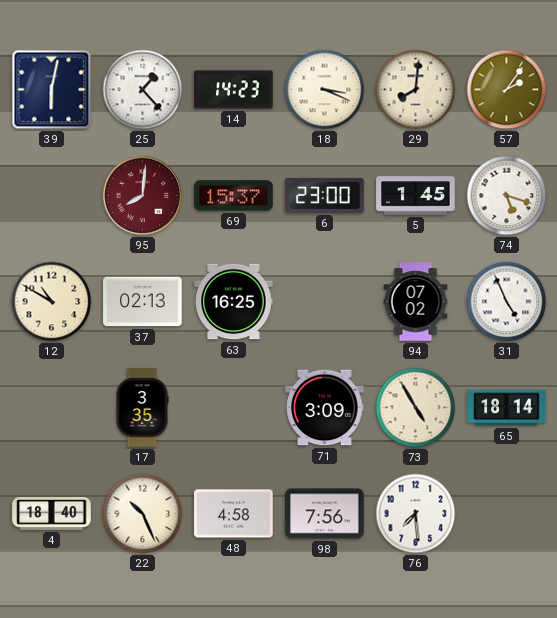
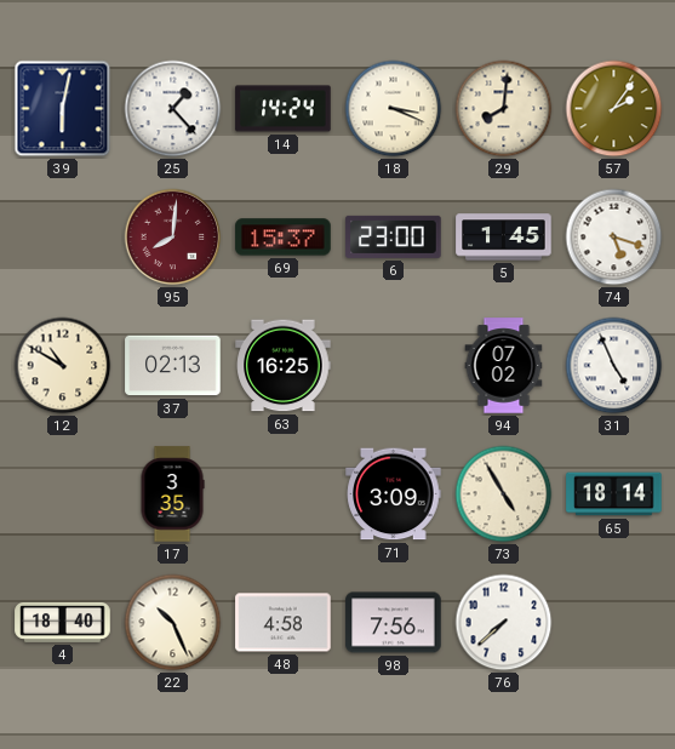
14: 14:23 -> 14:24
76: 7:29 -> 7:38
